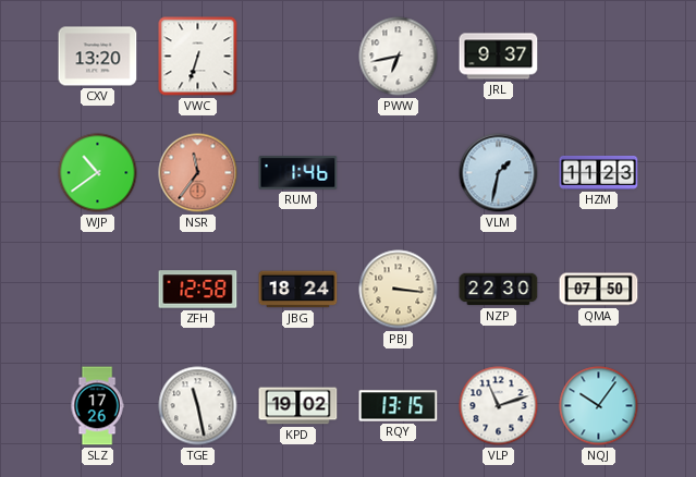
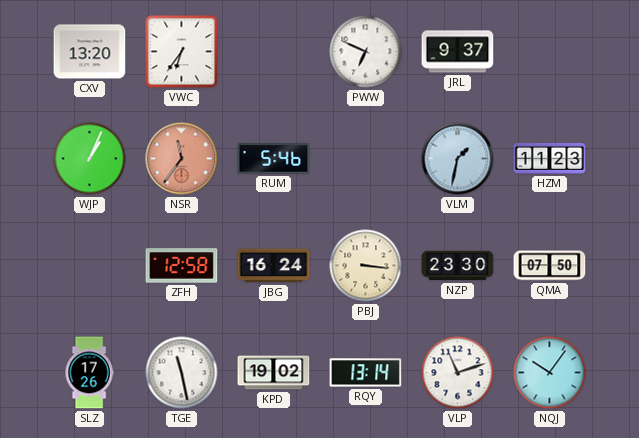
VWC: 6:33 -> 6:36
PWW: 6:43 -> 6:49
WJP: 10:39 -> 1:04
RUM: 1:46 -> 5:46
JBG: 18:24 -> 16:24
NZP: 22:30 -> 23:30
RQY: 13:15 -> 13:14
